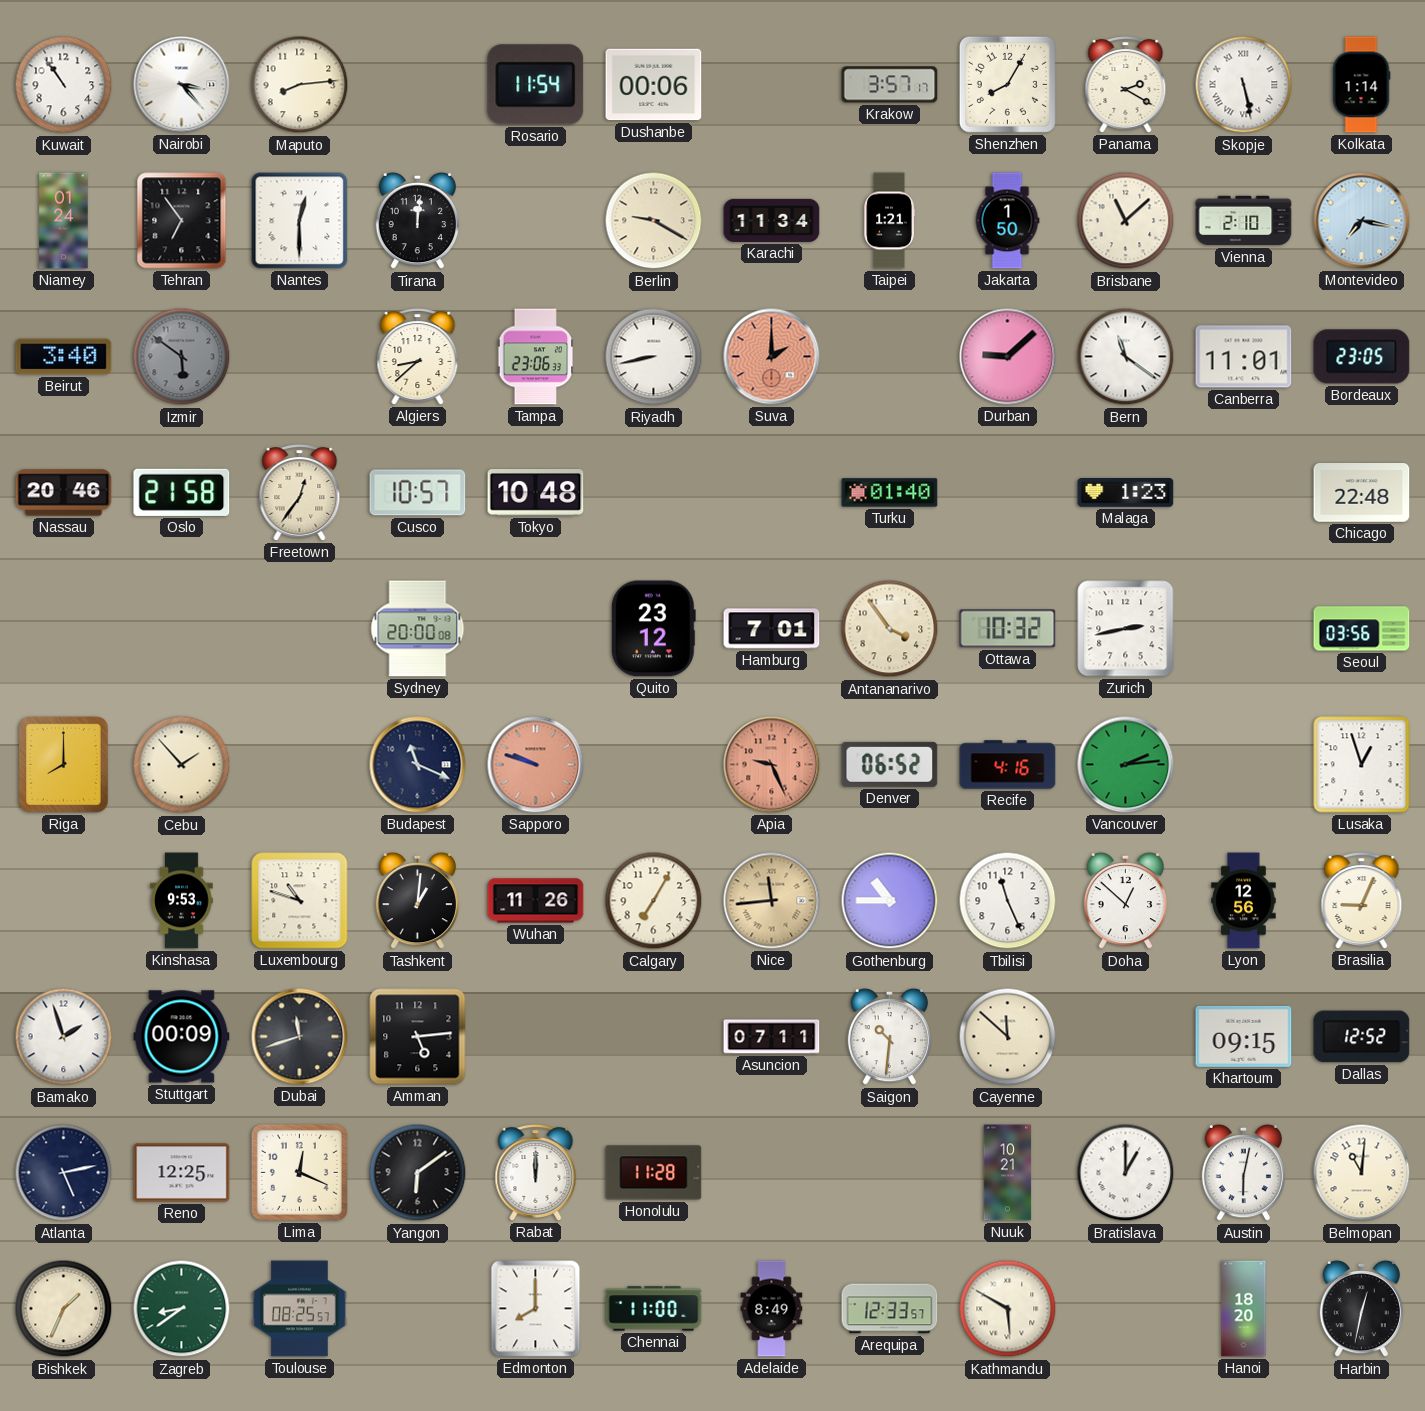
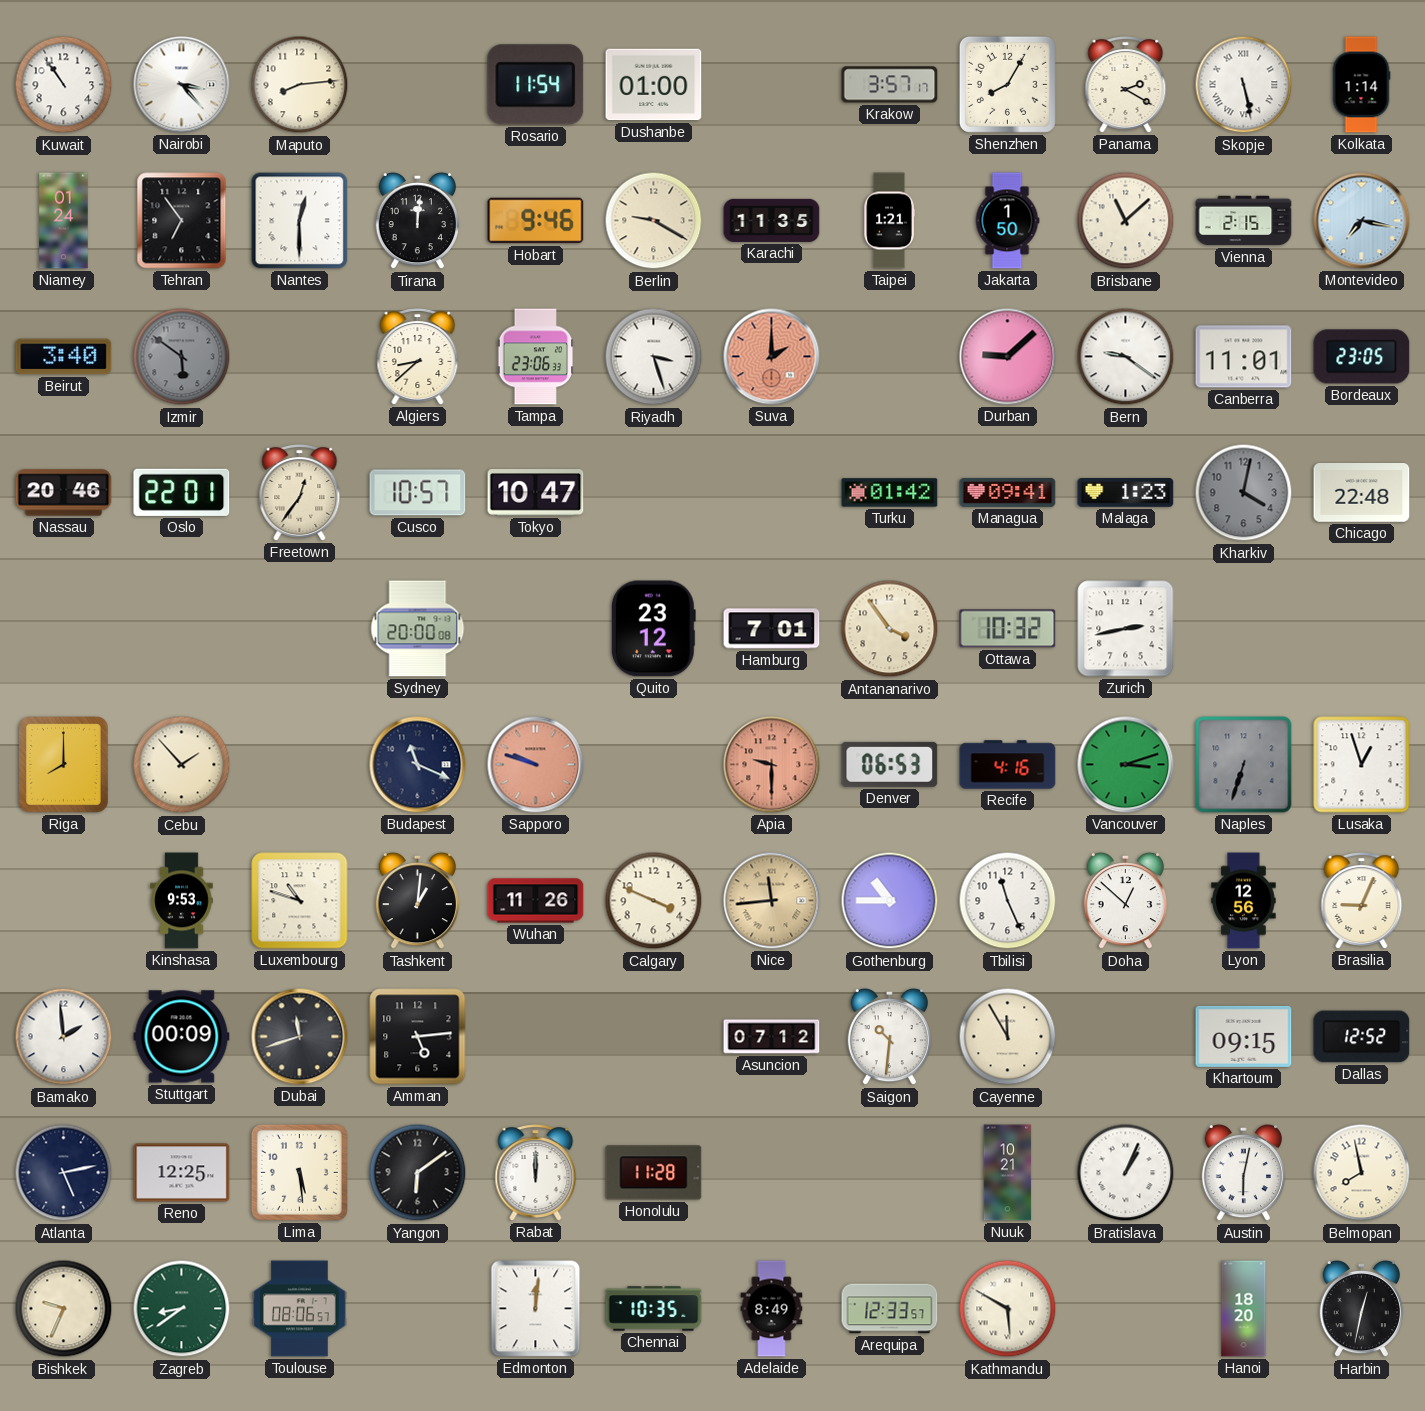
Dushanbe: 00:06 -> 01:00
Hobart: none -> 9:46
Karachi: 11:34 -> 11:35
Vienna: 2:10 -> 2:15
Riyadh: 8:43 -> 3:27
Bern: 11:21 -> 9:21
Oslo: 21:58 -> 22:01
Tokyo: 10:48 -> 10:47
Turku: 01:40 -> 01:42
Managua: none -> 09:41
Kharkiv: none -> 4:02
Seoul: 03:56 -> none
Apia: 9:26 -> 9:30
Denver: 06:52 -> 06:53
Vancouver: 2:14 -> 3:12
Naples: none -> 6:33
Calgary: 7:05 -> 3:49
Bamako: 1:57 -> 1:59
Asuncion: 07:11 -> 07:12
Cayenne: 11:52 -> 11:55
Lima: 12:19 -> 5:29
Bratislava: 1:00 -> 1:04
Belmopan: 11:01 -> 7:58
Bishkek: 1:34 -> 9:34
Toulouse: 08:25 -> 08:06
Edmonton: 8:00 -> 12:01
Chennai: 11:00 -> 10:35
